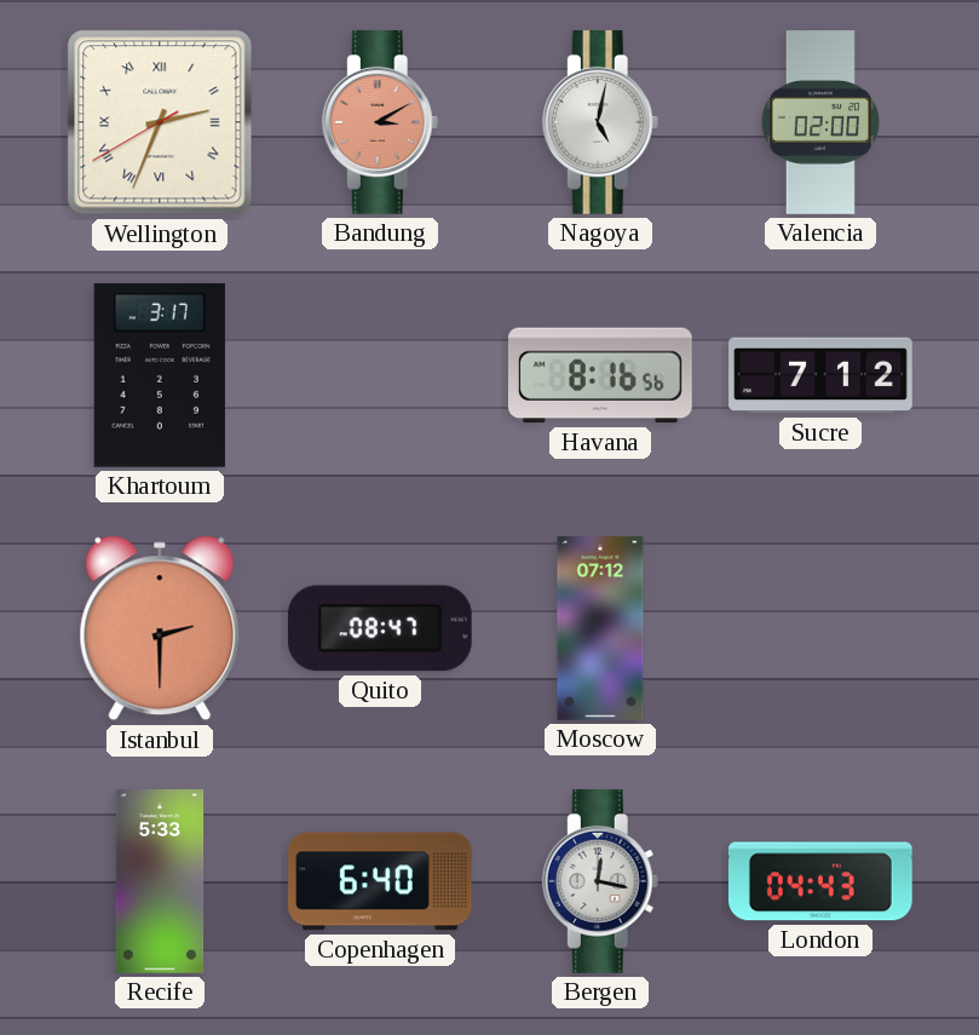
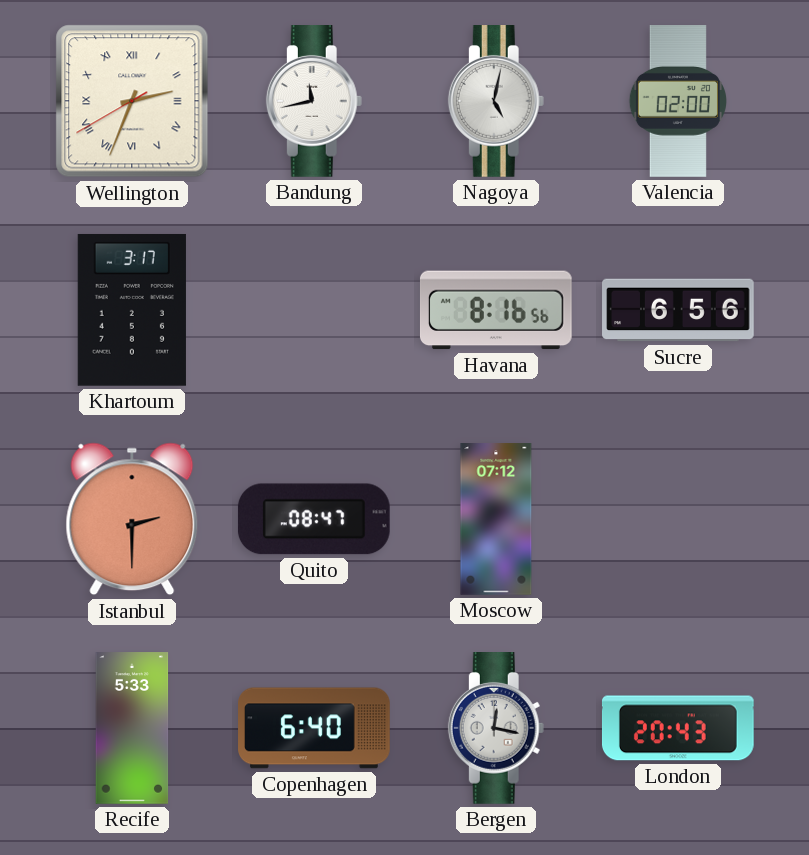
Bandung: 3:10 -> 11:43
Bandung dial: salmon -> white
Sucre: 7:12 -> 6:56
London: 04:43 -> 20:43
